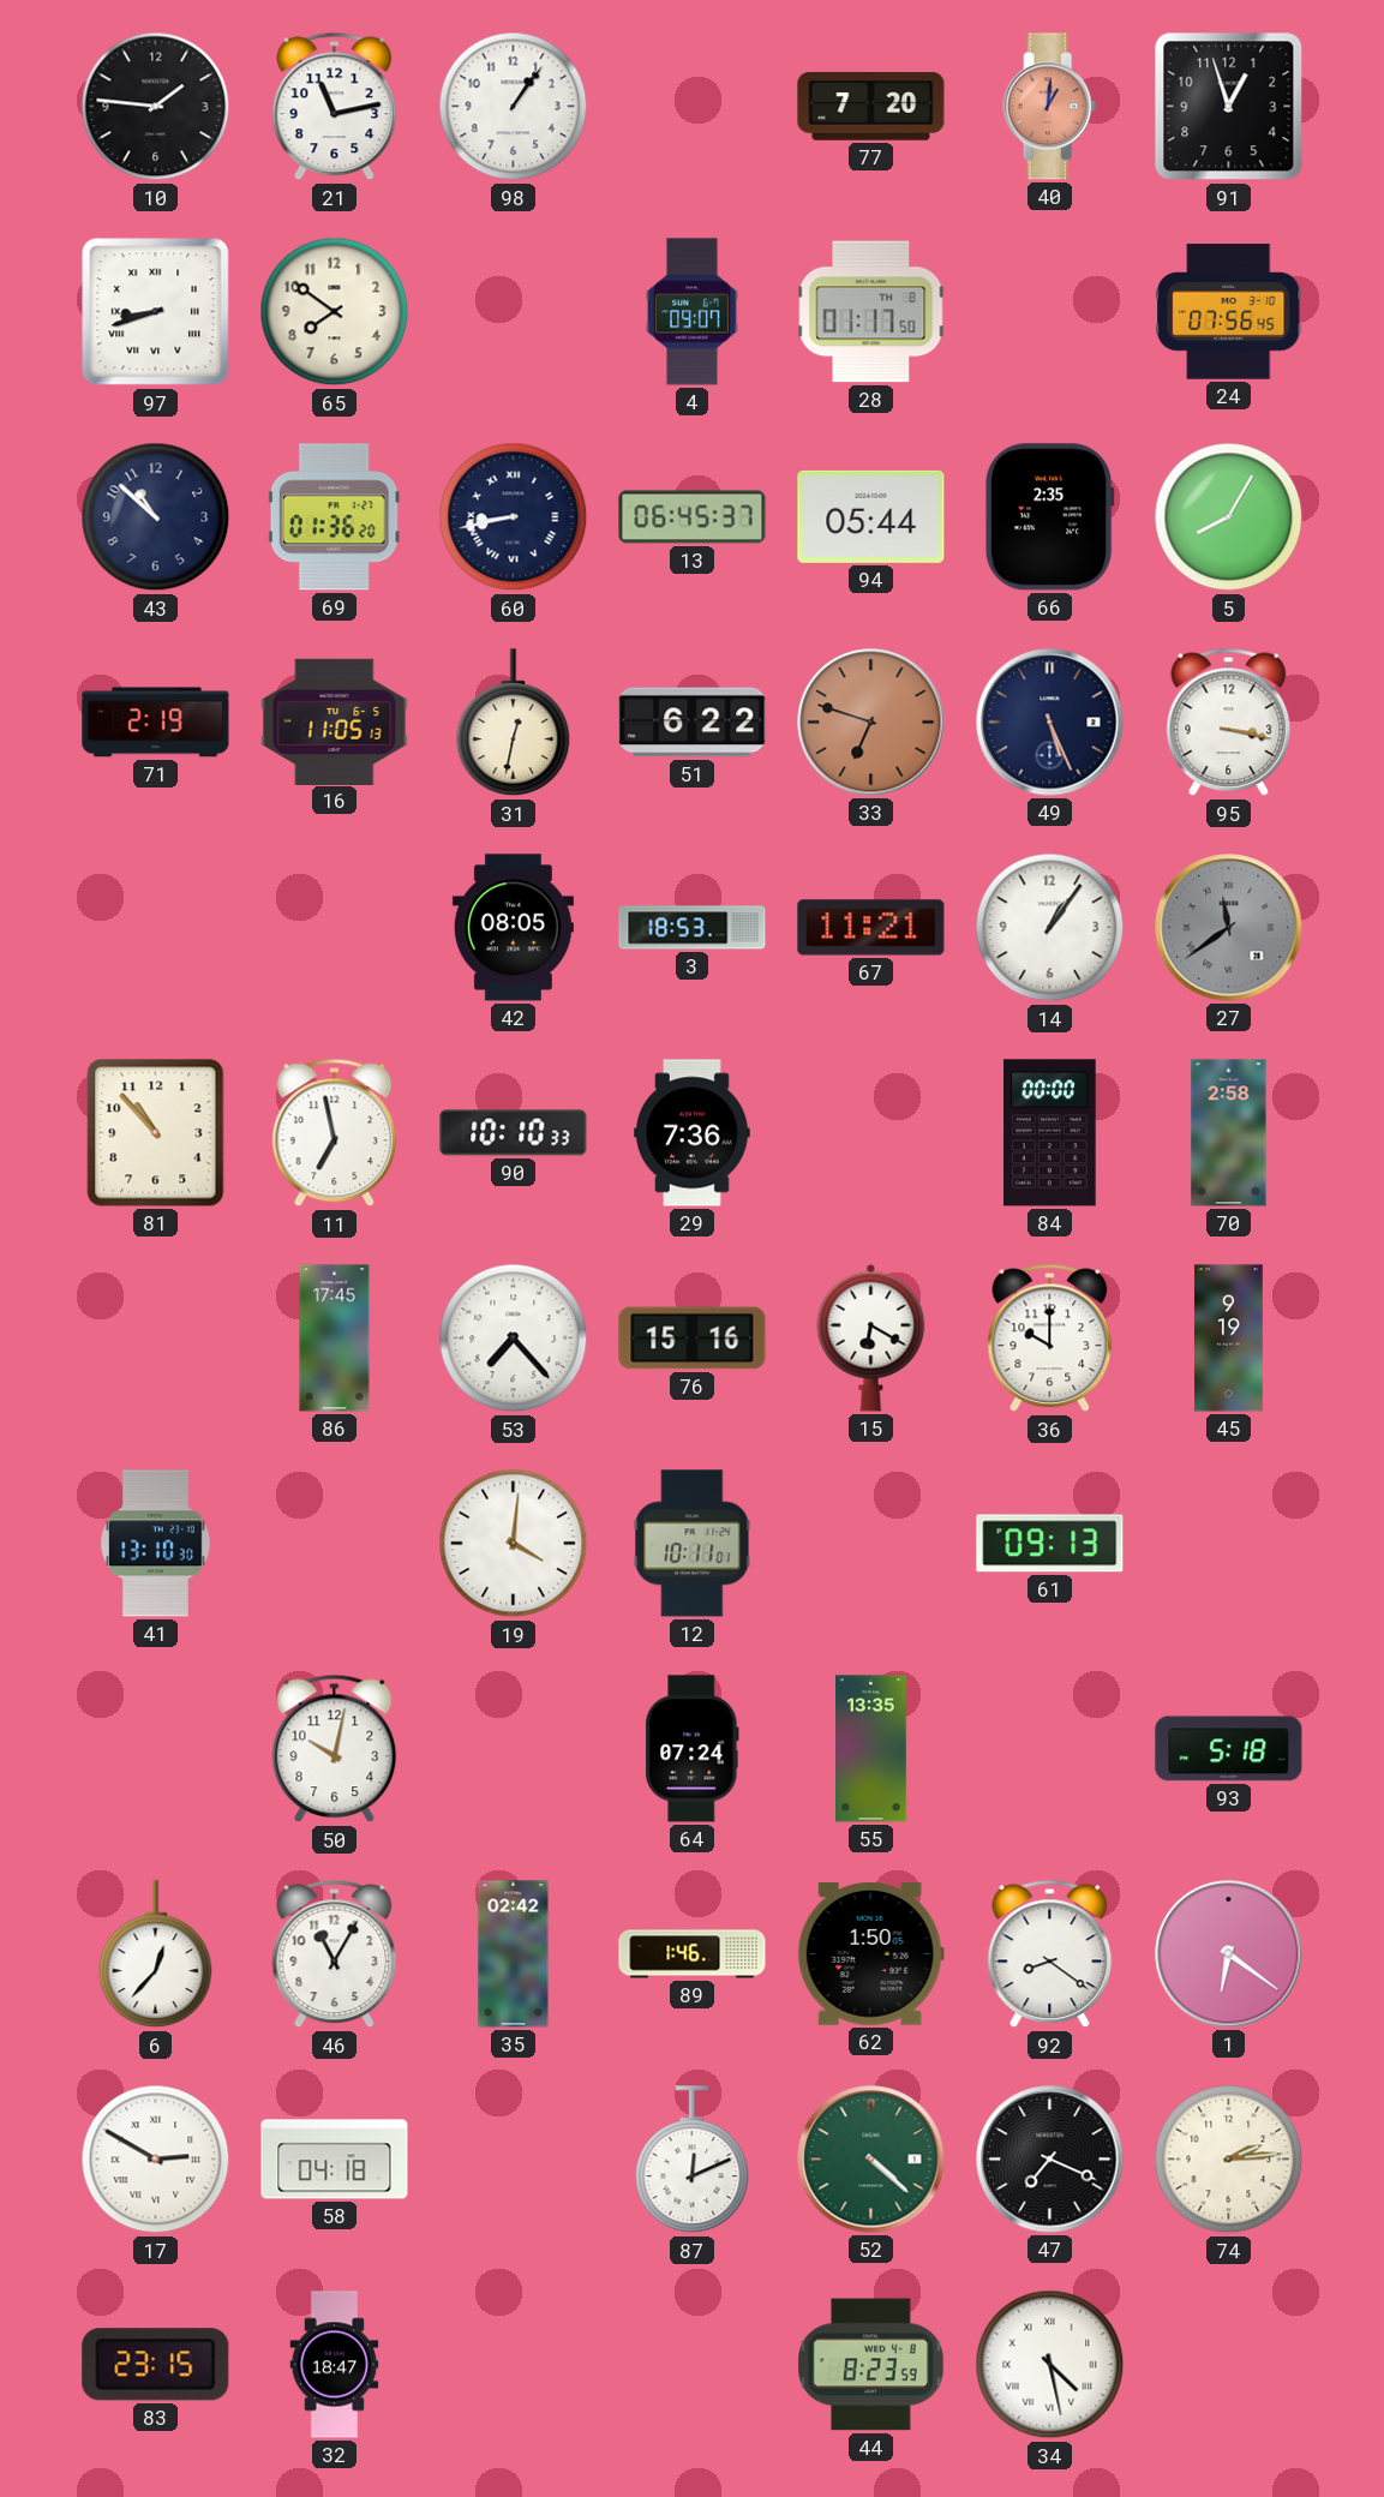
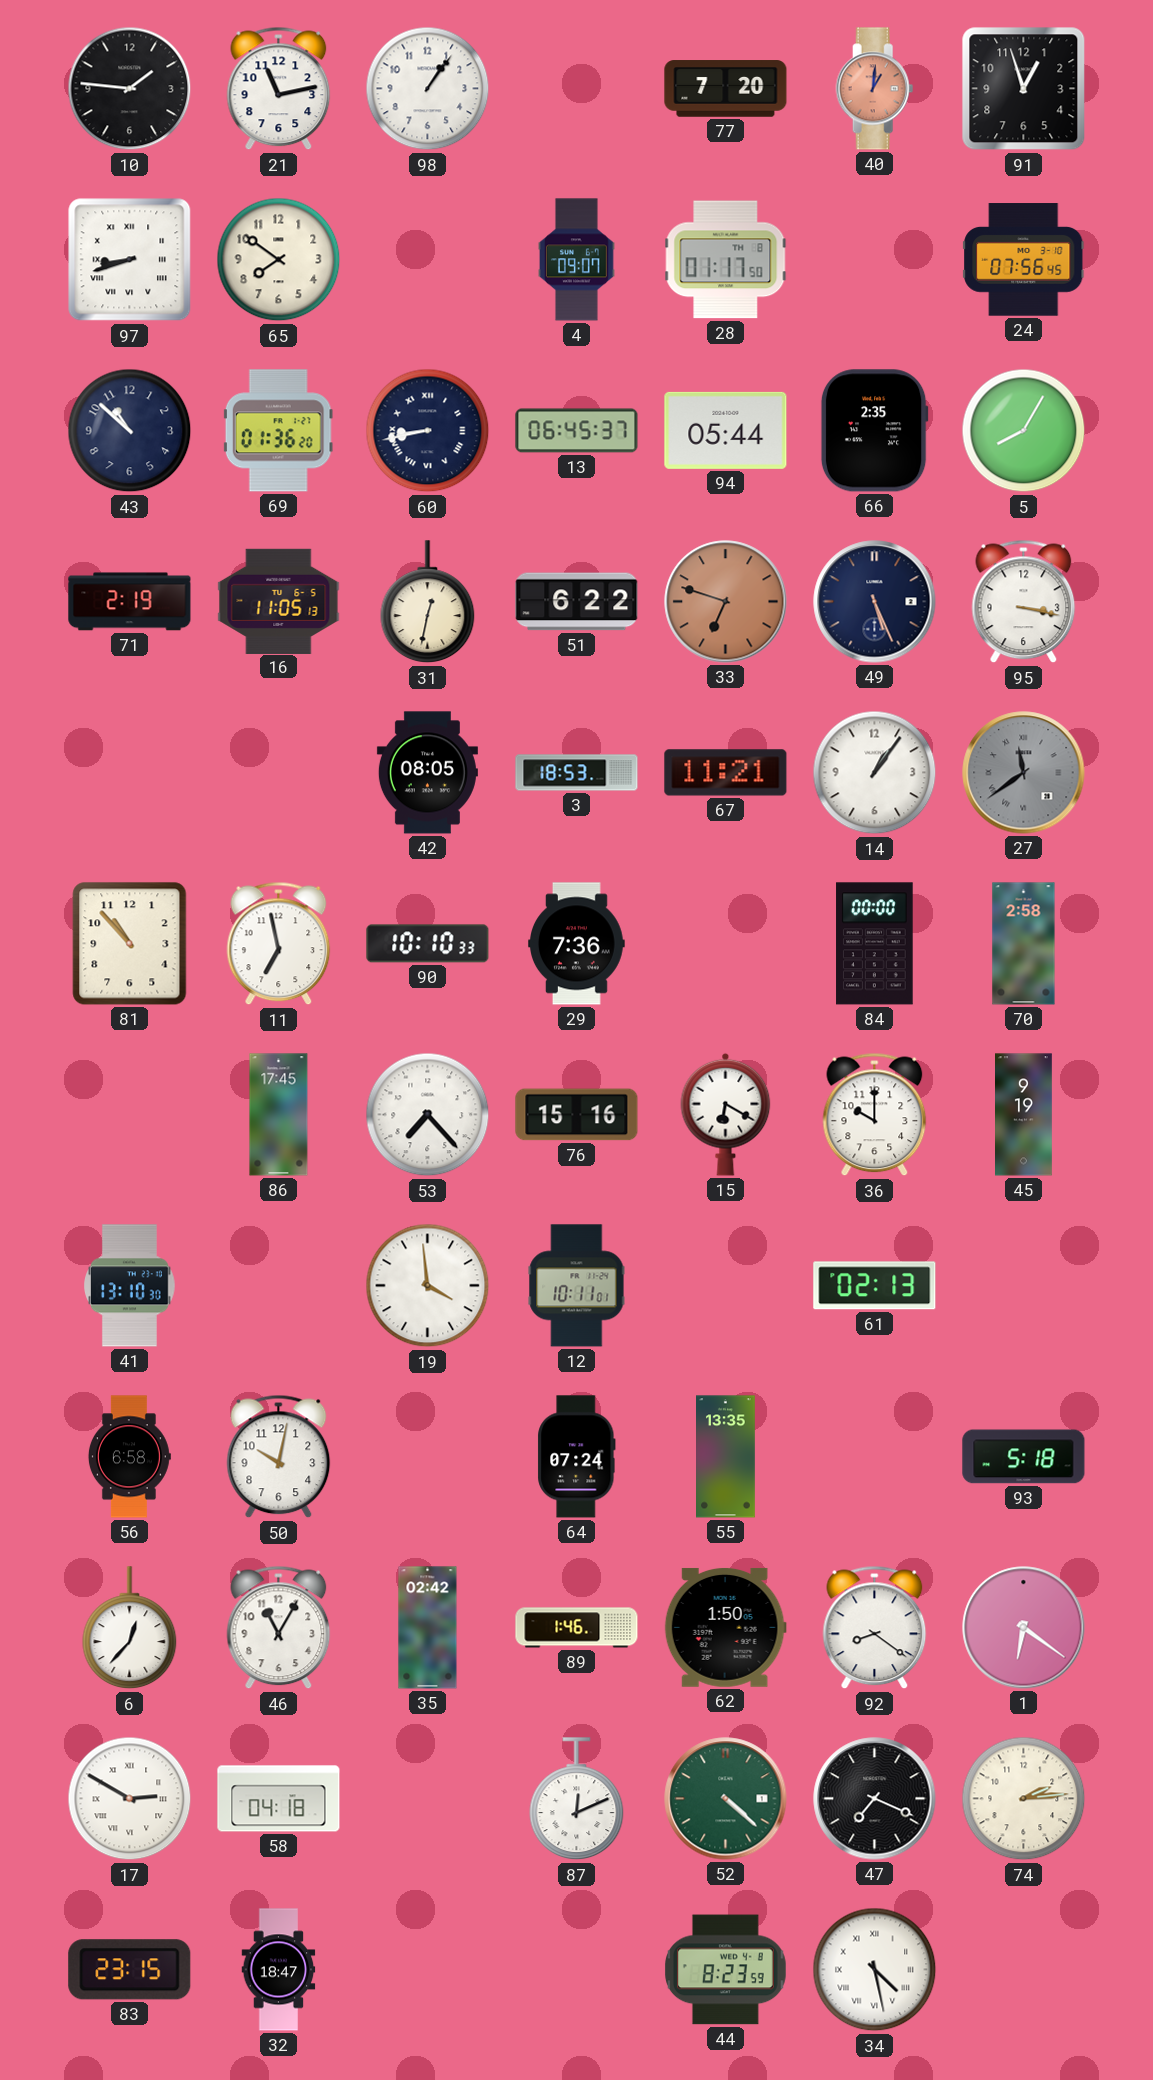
19: 4:01 -> 3:59
61: 09:13 -> 02:13
56: none -> 6:58
